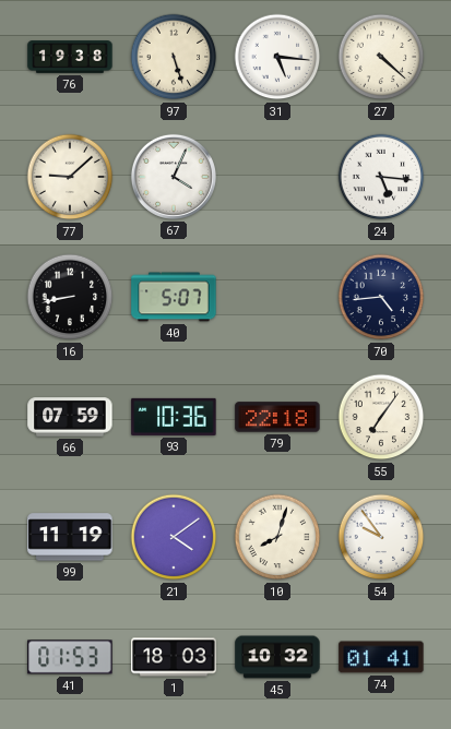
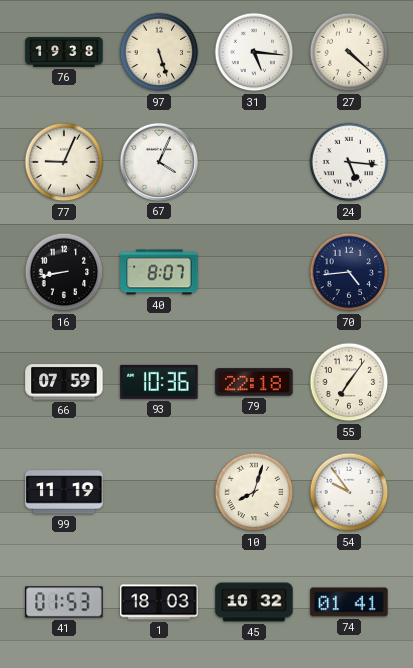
77: 9:08 -> 9:04
40: 5:07 -> 8:07
21: 4:09 -> none
